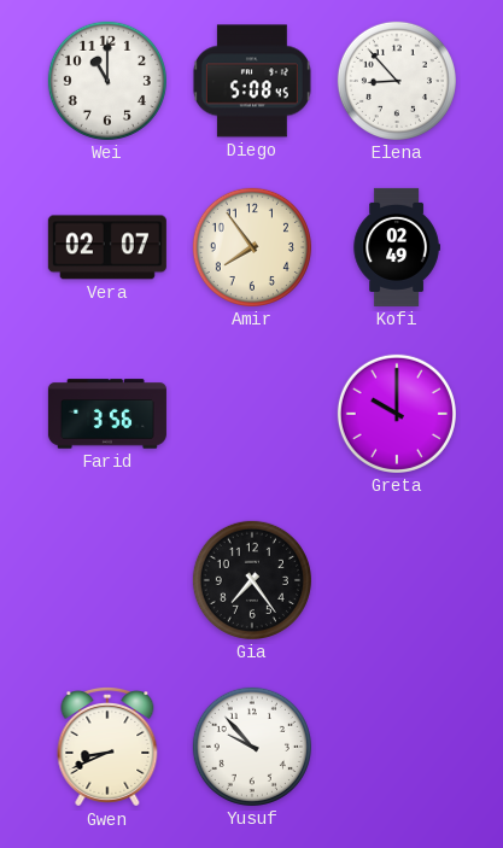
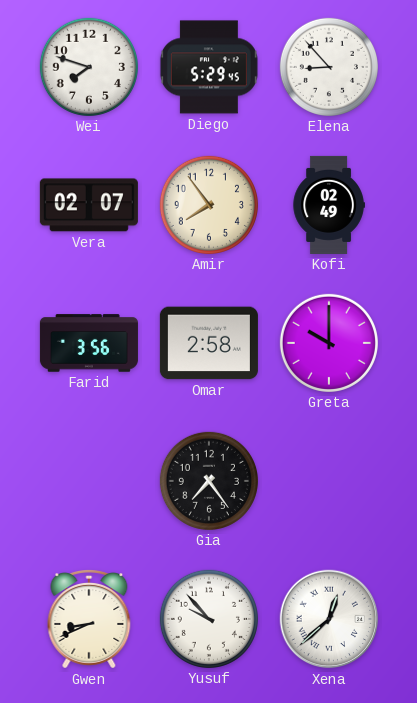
Wei: 11:00 -> 7:48
Diego: 5:08 -> 5:29
Omar: none -> 2:58
Xena: none -> 12:38
